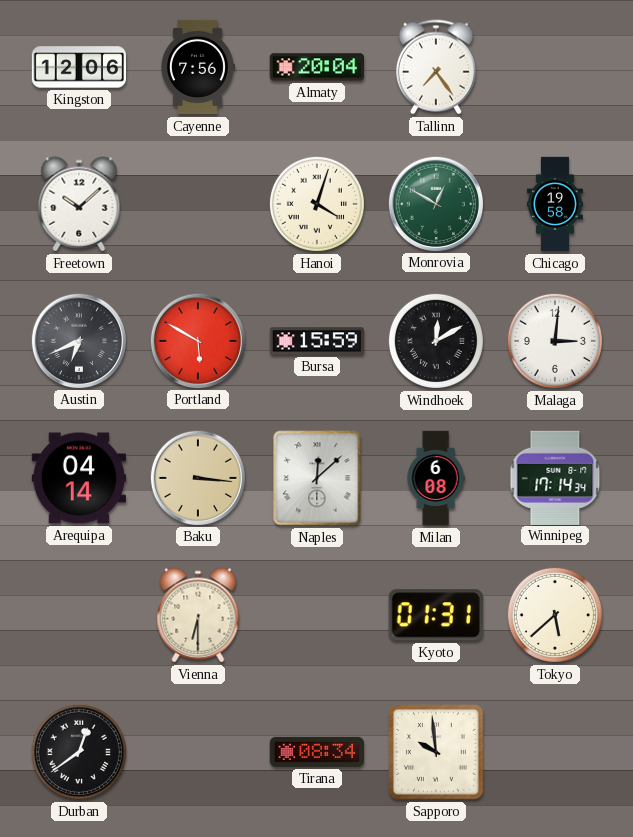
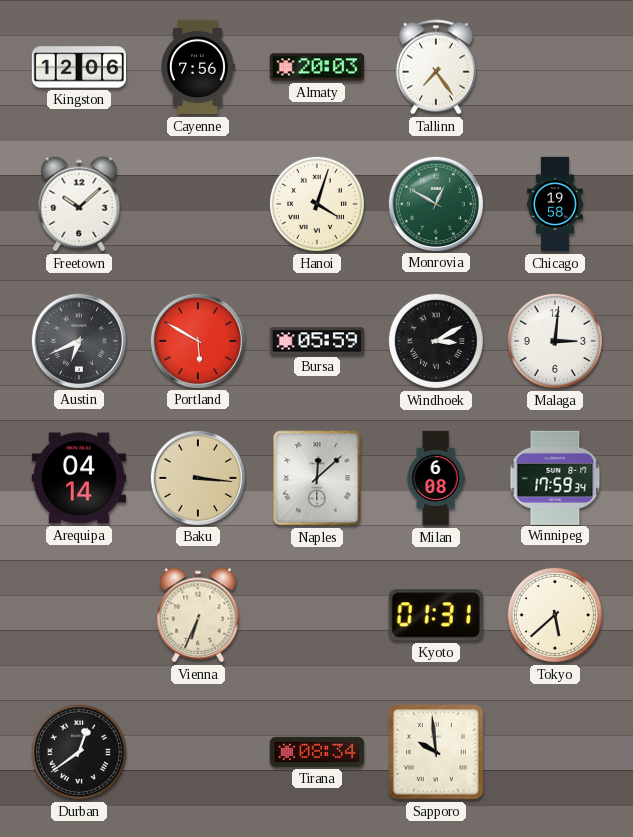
Almaty: 20:04 -> 20:03
Bursa: 15:59 -> 05:59
Windhoek: 12:10 -> 3:10
Winnipeg: 17:14 -> 17:59
Vienna: 6:30 -> 6:34
